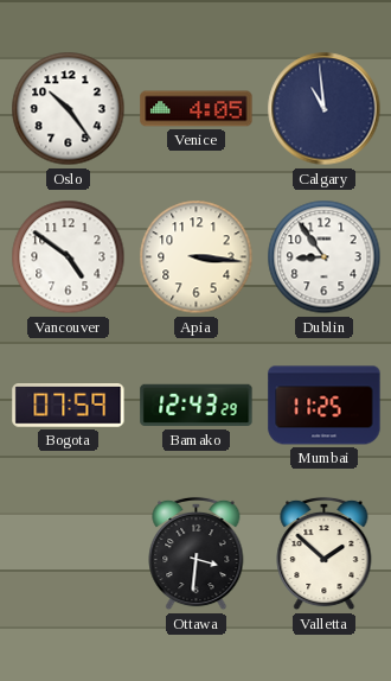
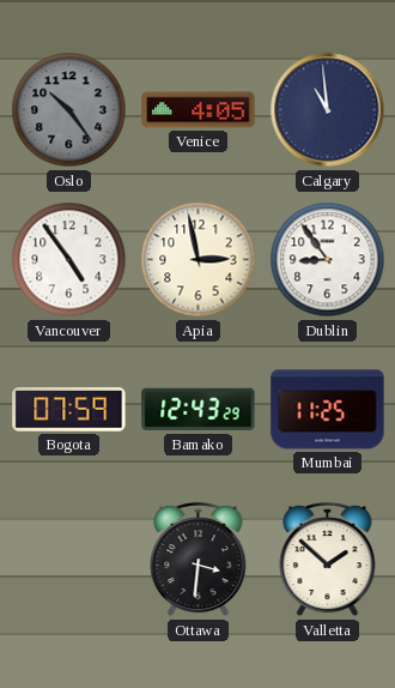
Oslo dial: white -> grey
Vancouver: 4:51 -> 4:54
Apia: 3:16 -> 2:58
